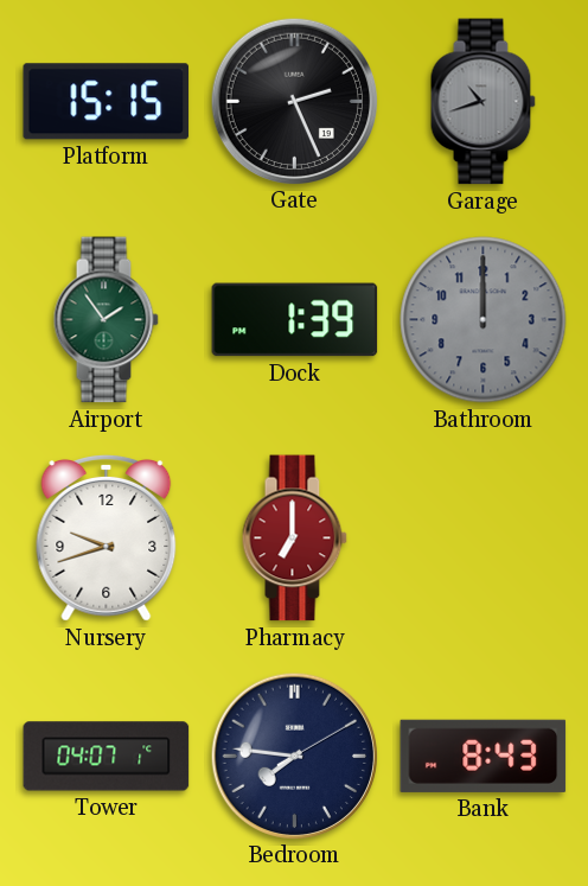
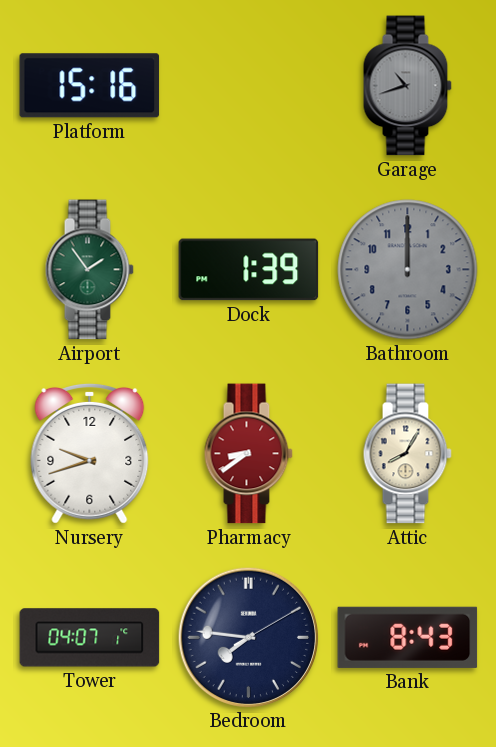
Platform: 15:15 -> 15:16
Gate: 2:26 -> none
Pharmacy: 7:00 -> 8:39
Attic: none -> 8:05
